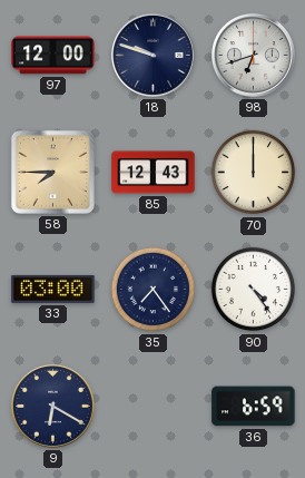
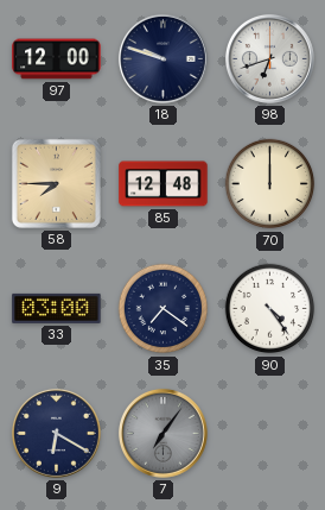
85: 12:43 -> 12:48
35: 7:24 -> 7:21
7: none -> 7:06
36: 6:59 -> none
